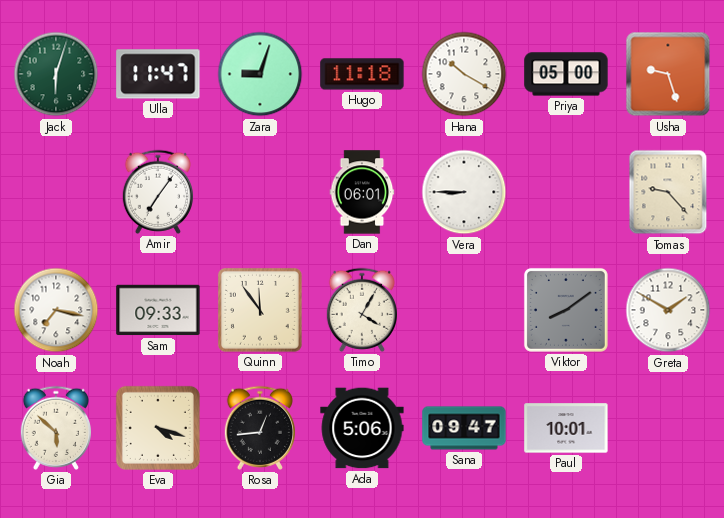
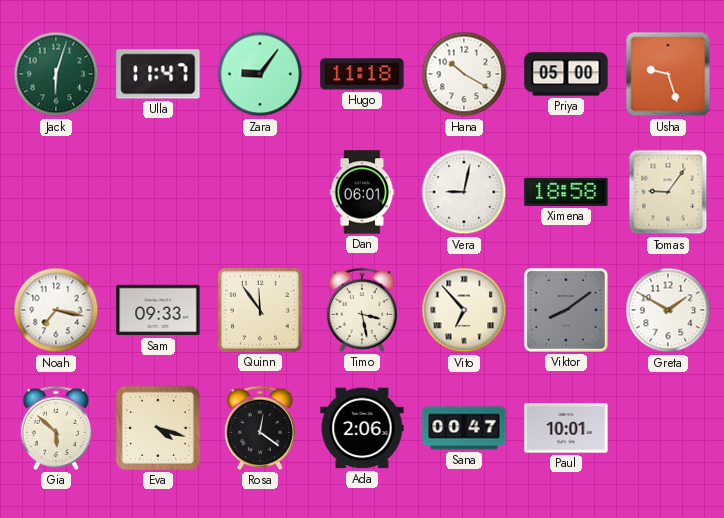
Zara: 9:03 -> 9:06
Amir: 7:06 -> none
Vera: 8:45 -> 9:02
Ximena: none -> 18:58
Tomas: 9:23 -> 9:06
Timo: 4:05 -> 3:28
Vito: none -> 6:53
Rosa: 12:44 -> 12:21
Ada: 5:06 -> 2:06
Sana: 09:47 -> 00:47
